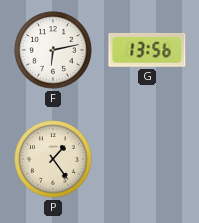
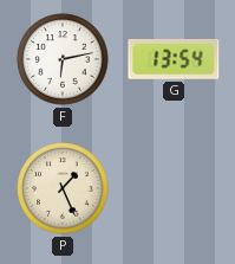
G: 13:56 -> 13:54
P: 1:24 -> 1:26
